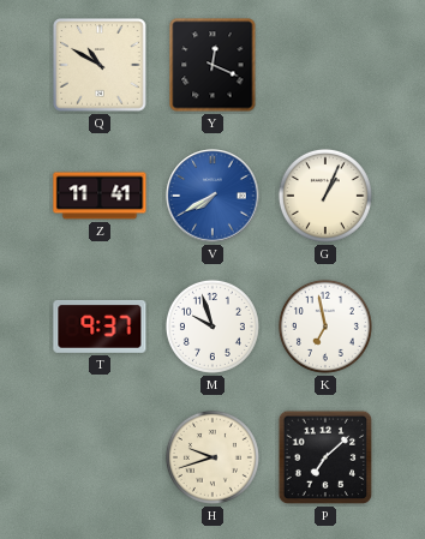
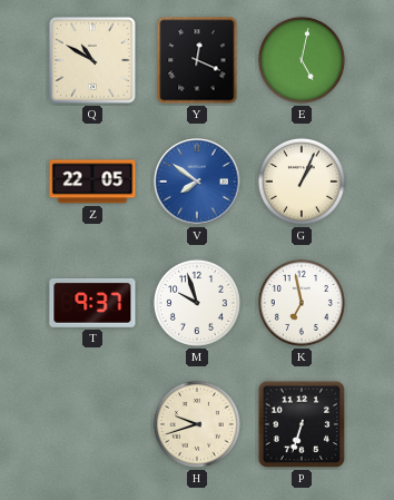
E: none -> 5:02
Z: 11:41 -> 22:05
V: 7:40 -> 7:51
P: 7:08 -> 6:33
